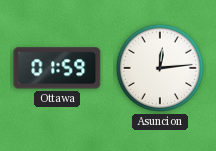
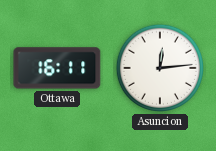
Ottawa: 01:59 -> 16:11
